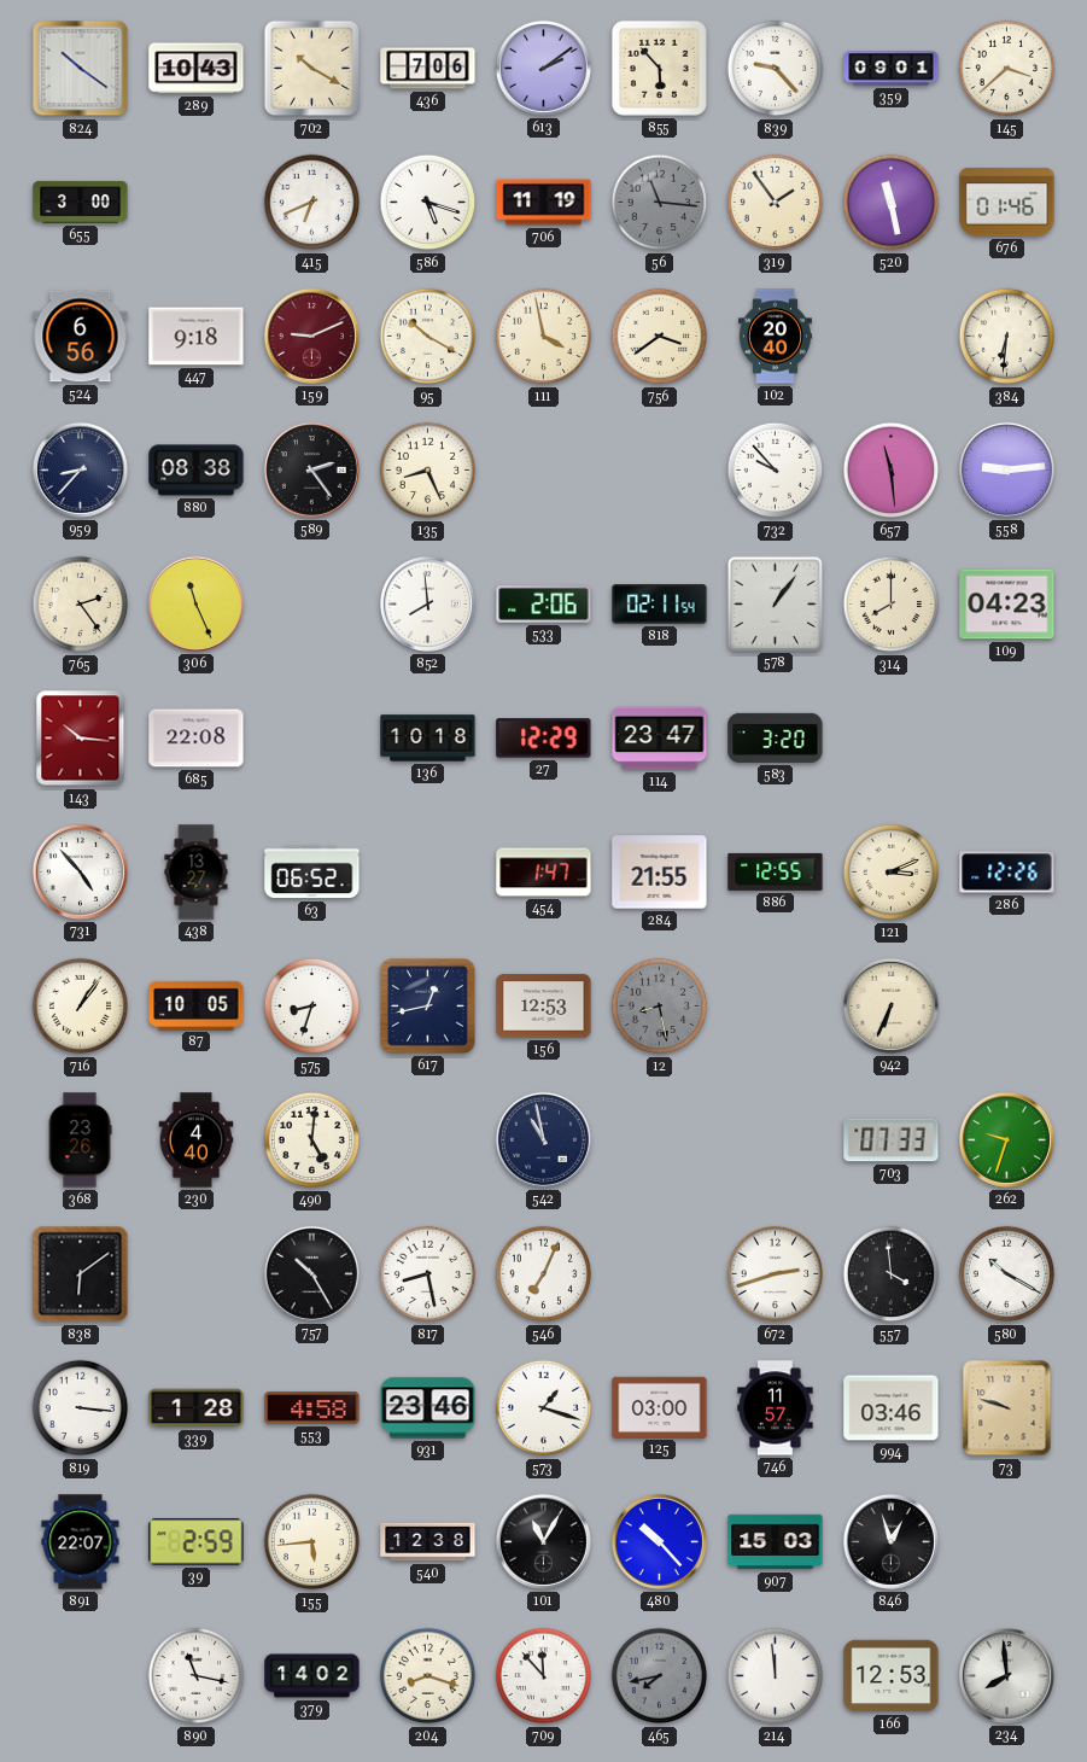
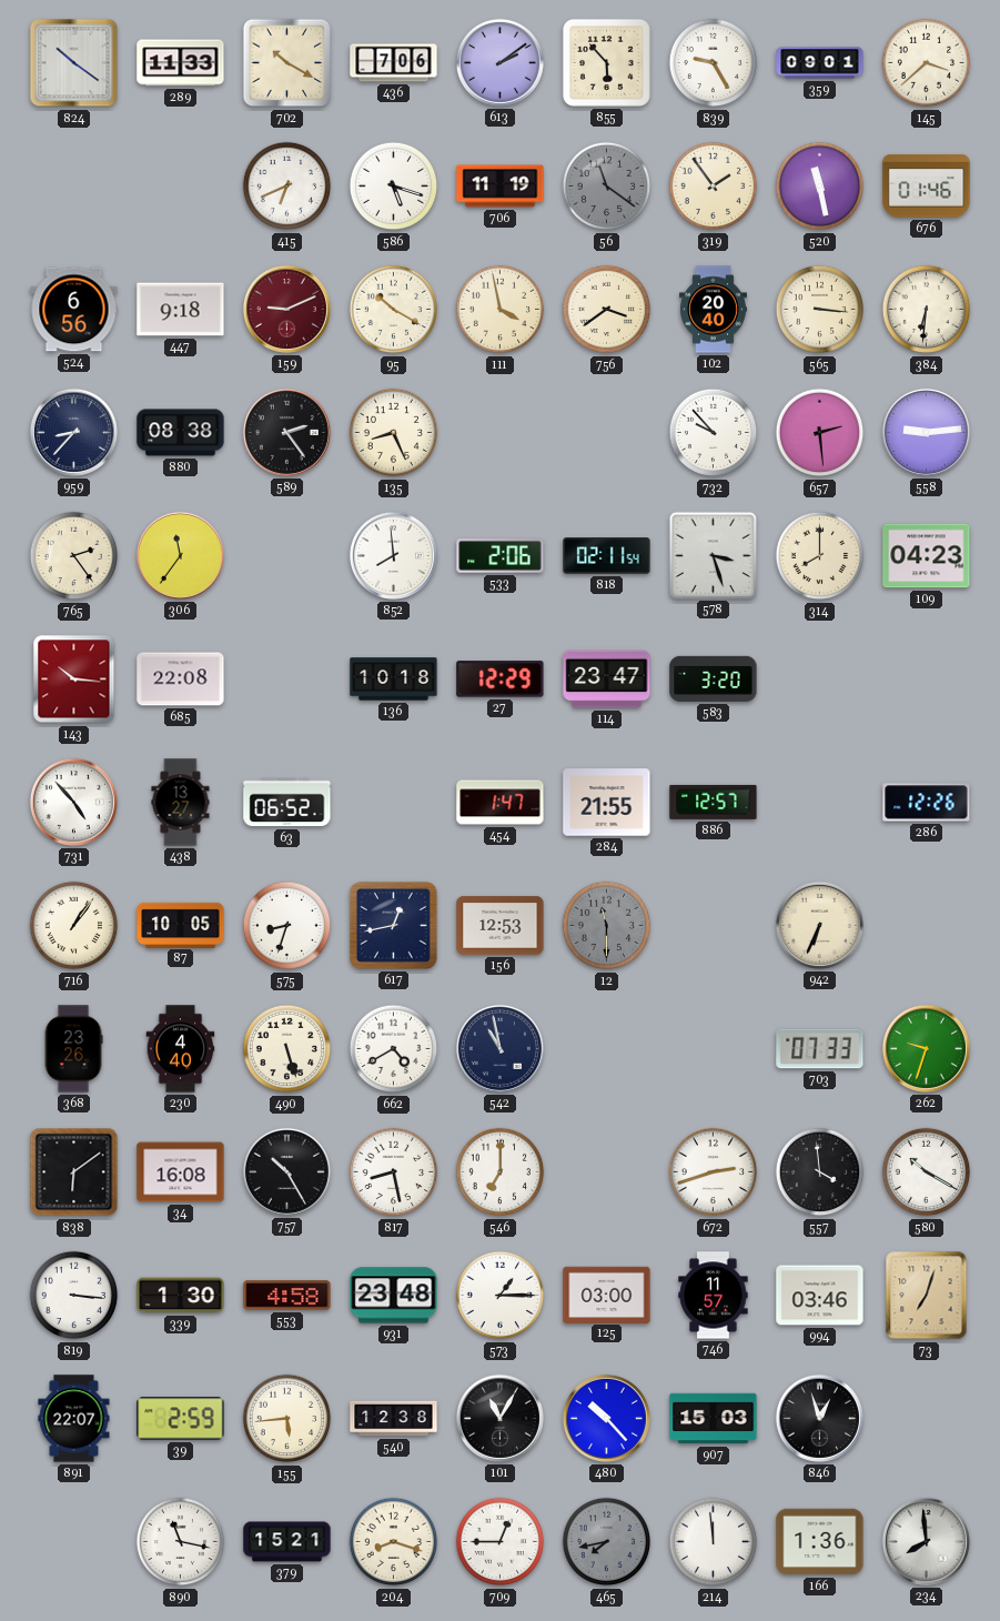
289: 10:43 -> 11:33
839: 9:23 -> 9:25
655: 3:00 -> none
56: 11:16 -> 11:21
565: none -> 3:16
657: 11:29 -> 2:29
306: 11:26 -> 11:36
578: 1:06 -> 3:27
886: 12:55 -> 12:57
121: 3:11 -> none
12: 8:28 -> 11:30
490: 5:01 -> 5:27
662: none -> 4:40
34: none -> 16:08
546: 7:04 -> 7:00
339: 1:28 -> 1:30
931: 23:46 -> 23:48
573: 1:18 -> 1:15
73: 9:48 -> 7:03
379: 14:02 -> 15:21
709: 11:53 -> 12:45
166: 12:53 -> 1:36
